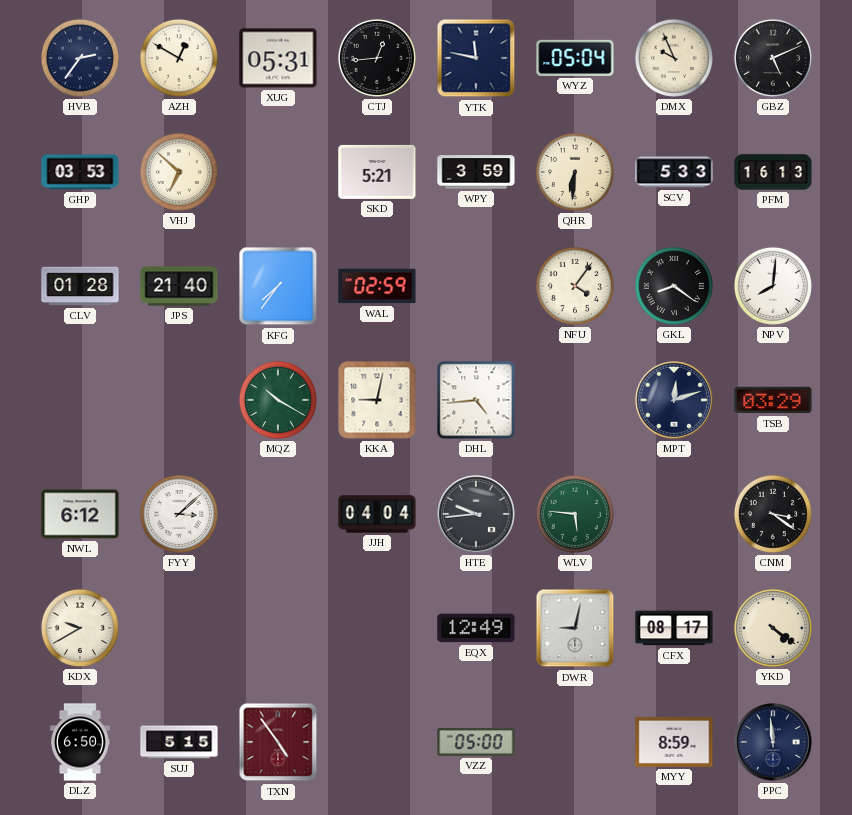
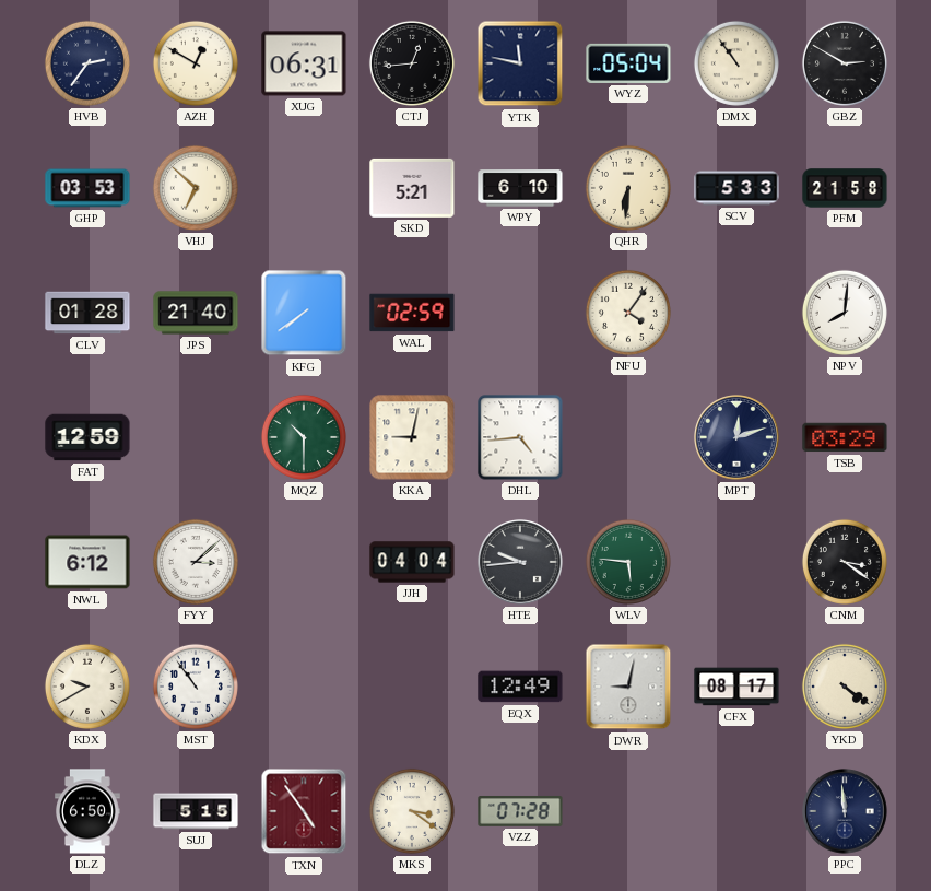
XUG: 05:31 -> 06:31
DMX: 9:56 -> 10:54
GBZ: 5:11 -> 2:50
WPY: 3:59 -> 6:10
PFM: 16:13 -> 21:58
KFG: 7:36 -> 7:39
GKL: 8:21 -> none
FAT: none -> 12:59
MQZ: 10:20 -> 10:30
MST: none -> 10:54
MKS: none -> 3:21
VZZ: 05:00 -> 07:28
MYY: 8:59 -> none
